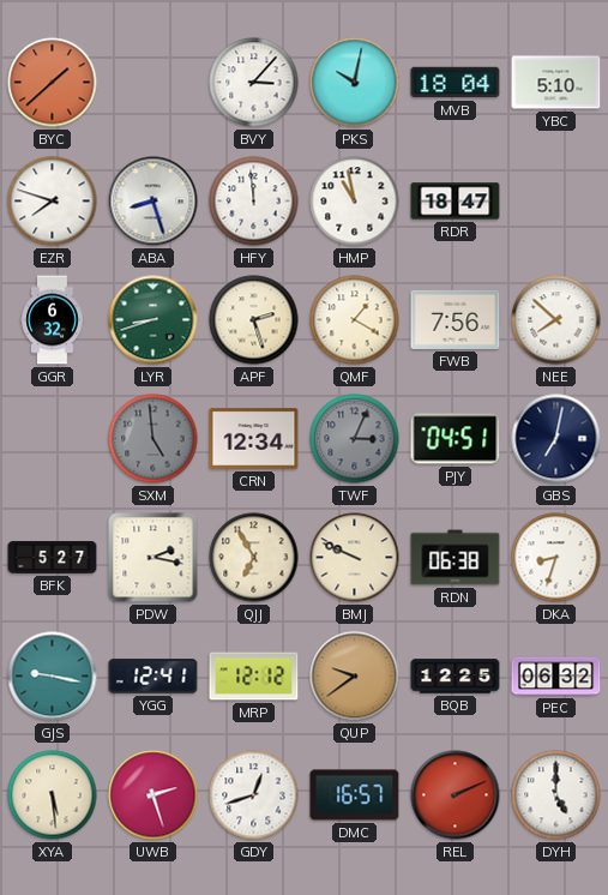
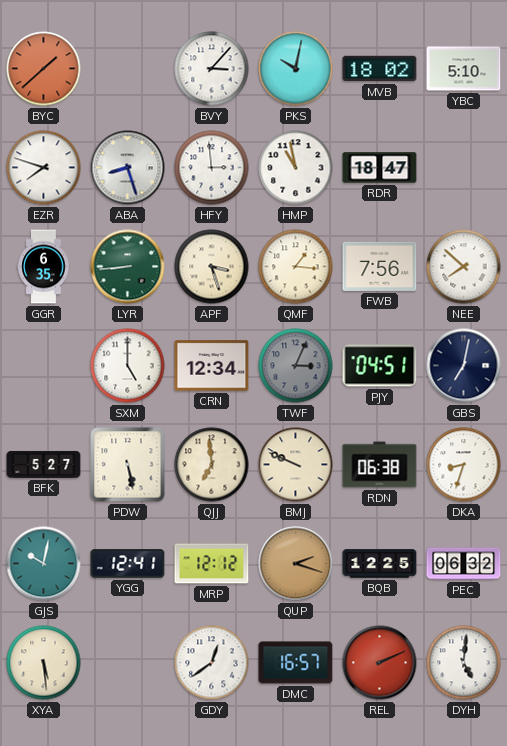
MVB: 18:04 -> 18:02
HFY: 11:59 -> 2:59
GGR: 6:32 -> 6:35
LYR: 8:42 -> 8:44
APF: 2:27 -> 3:27
QMF: 1:20 -> 1:16
SXM: 4:59 -> 5:00
SXM dial: grey -> white
PDW: 2:17 -> 5:28
QJJ: 6:55 -> 6:59
GJS: 9:17 -> 10:02
QUP: 9:39 -> 2:18
UWB: 2:27 -> none
GDY: 12:42 -> 12:39
DYH: 5:00 -> 5:01
